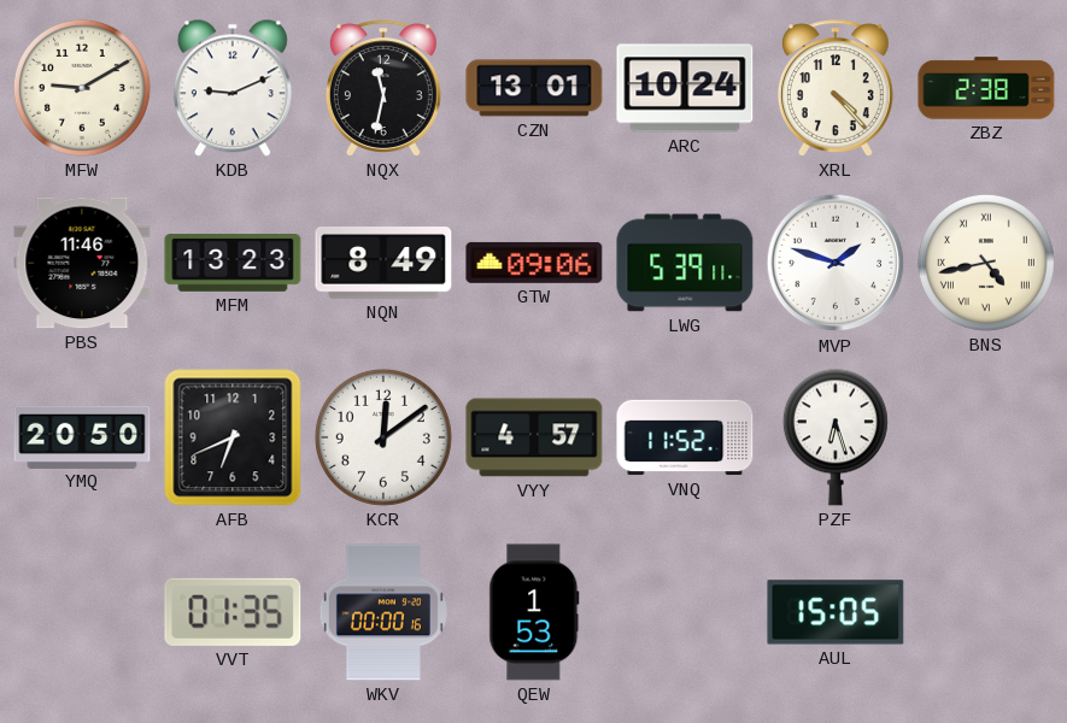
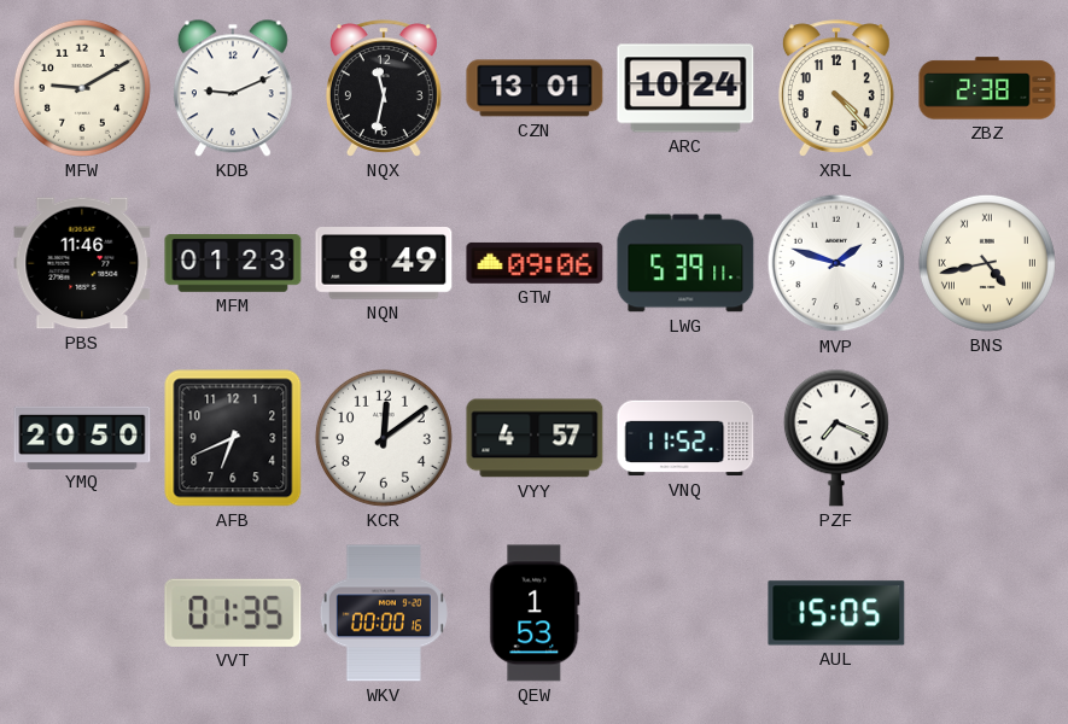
MFM: 13:23 -> 01:23
PZF: 6:27 -> 7:19
